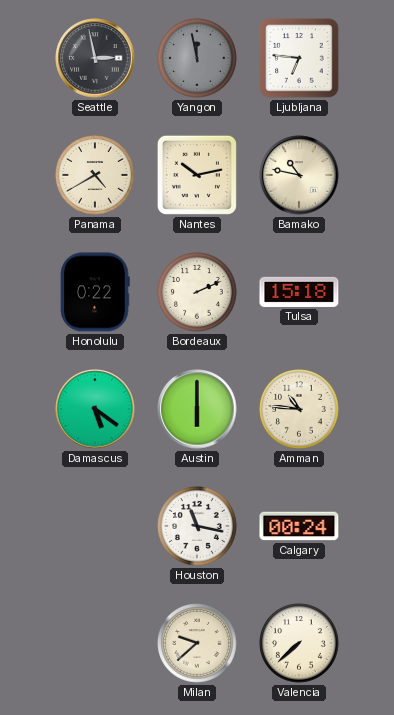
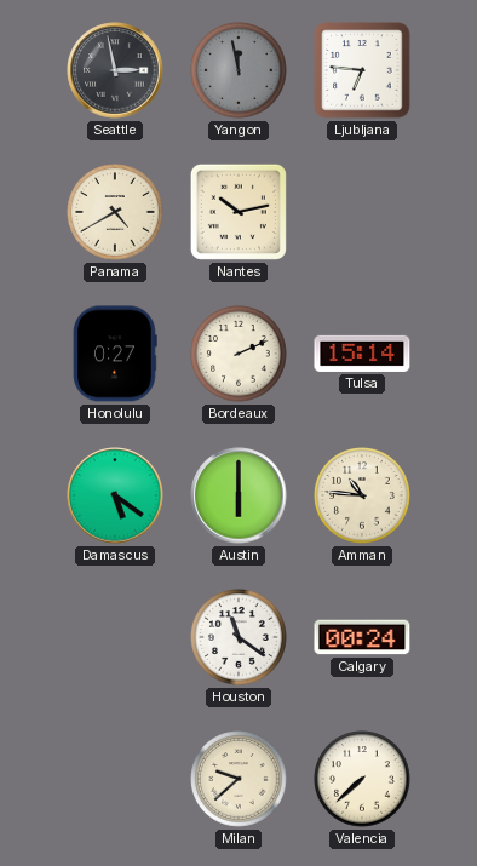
Bamako: 10:47 -> none
Honolulu: 0:22 -> 0:27
Tulsa: 15:18 -> 15:14
Houston: 11:17 -> 11:21
